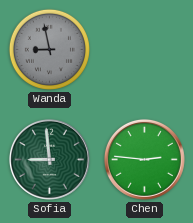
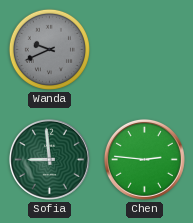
Wanda: 8:58 -> 9:41
